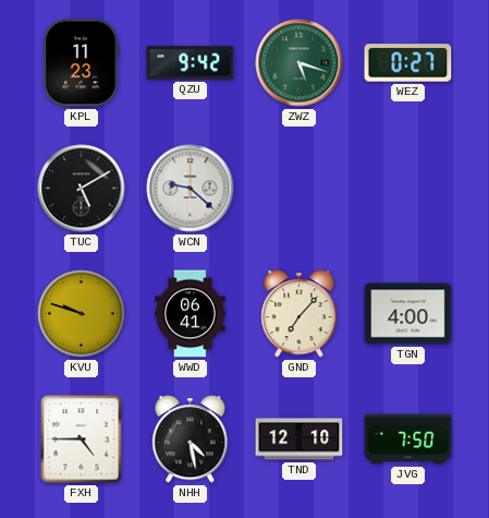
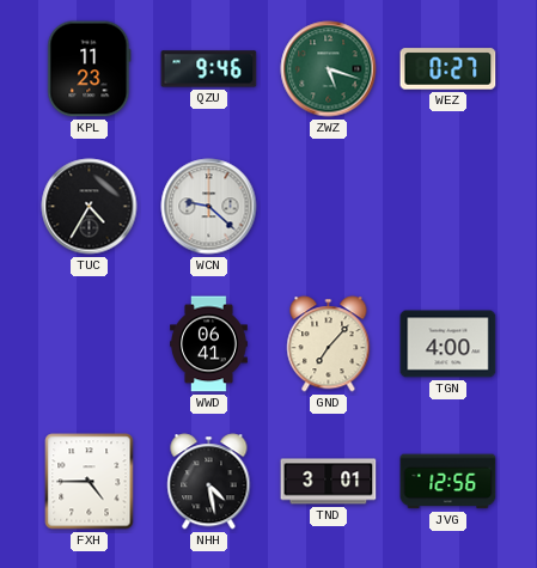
QZU: 9:42 -> 9:46
TUC: 5:10 -> 4:35
KVU: 9:48 -> none
TND: 12:10 -> 3:01
JVG: 7:50 -> 12:56
